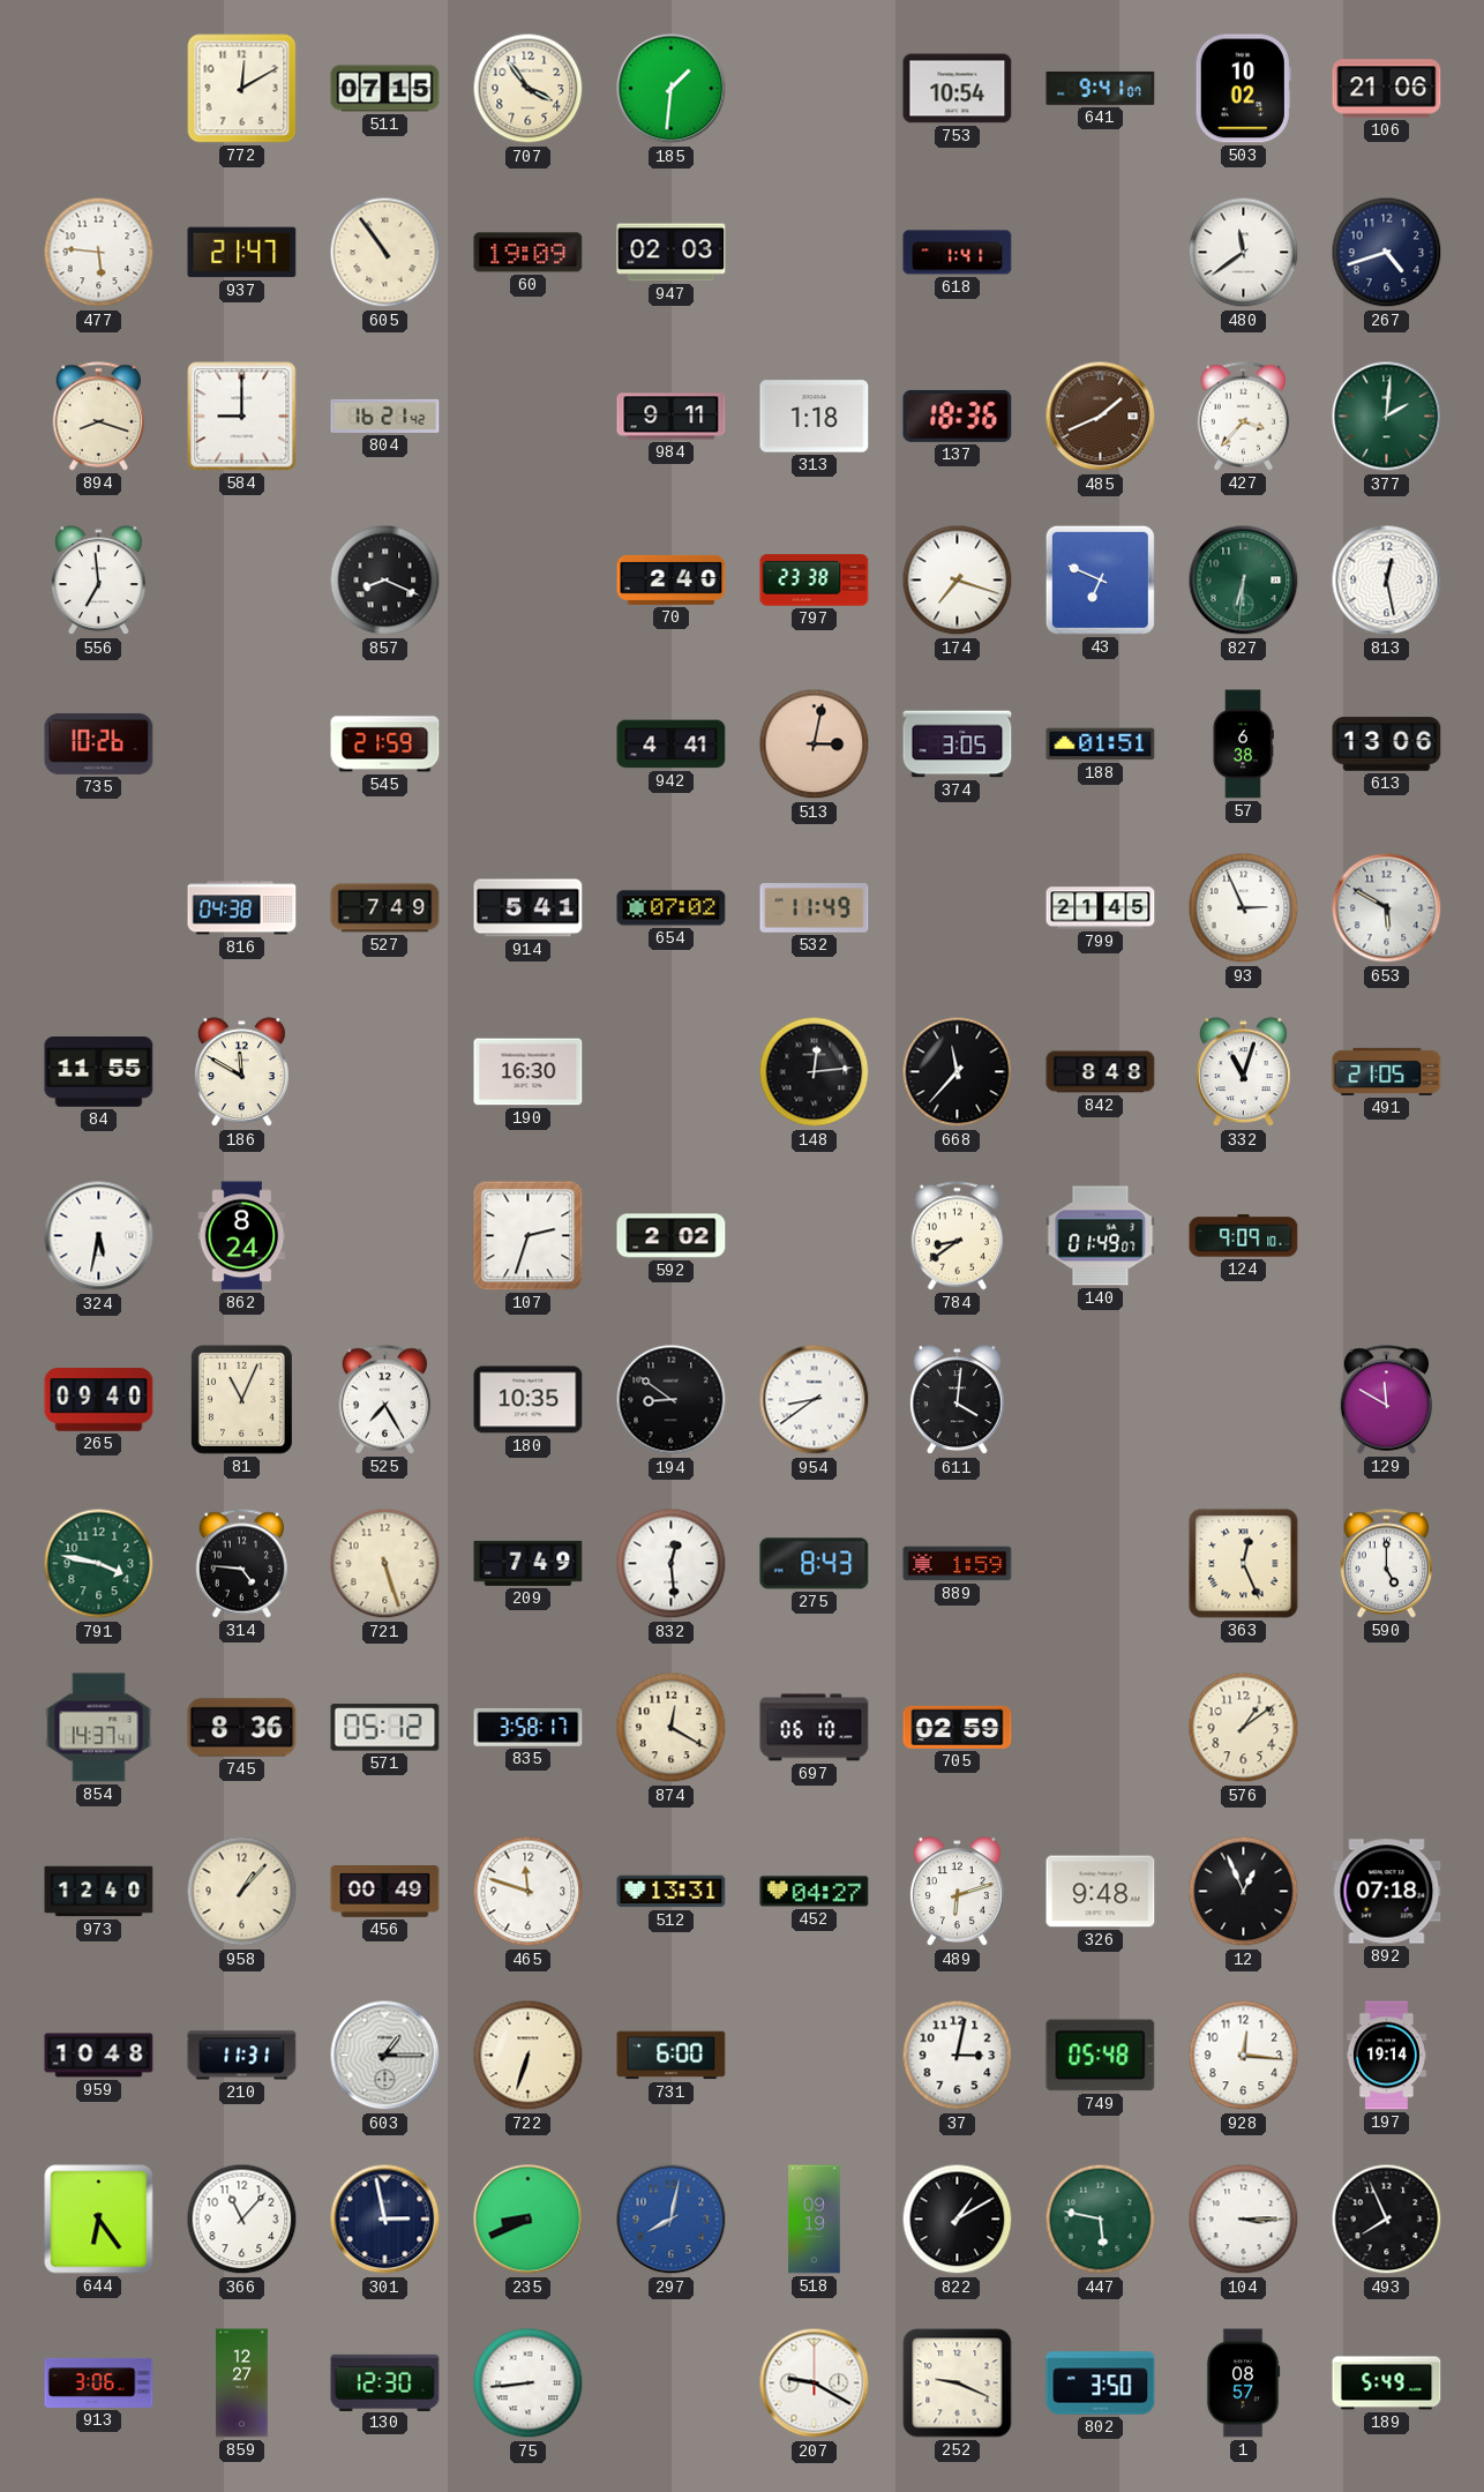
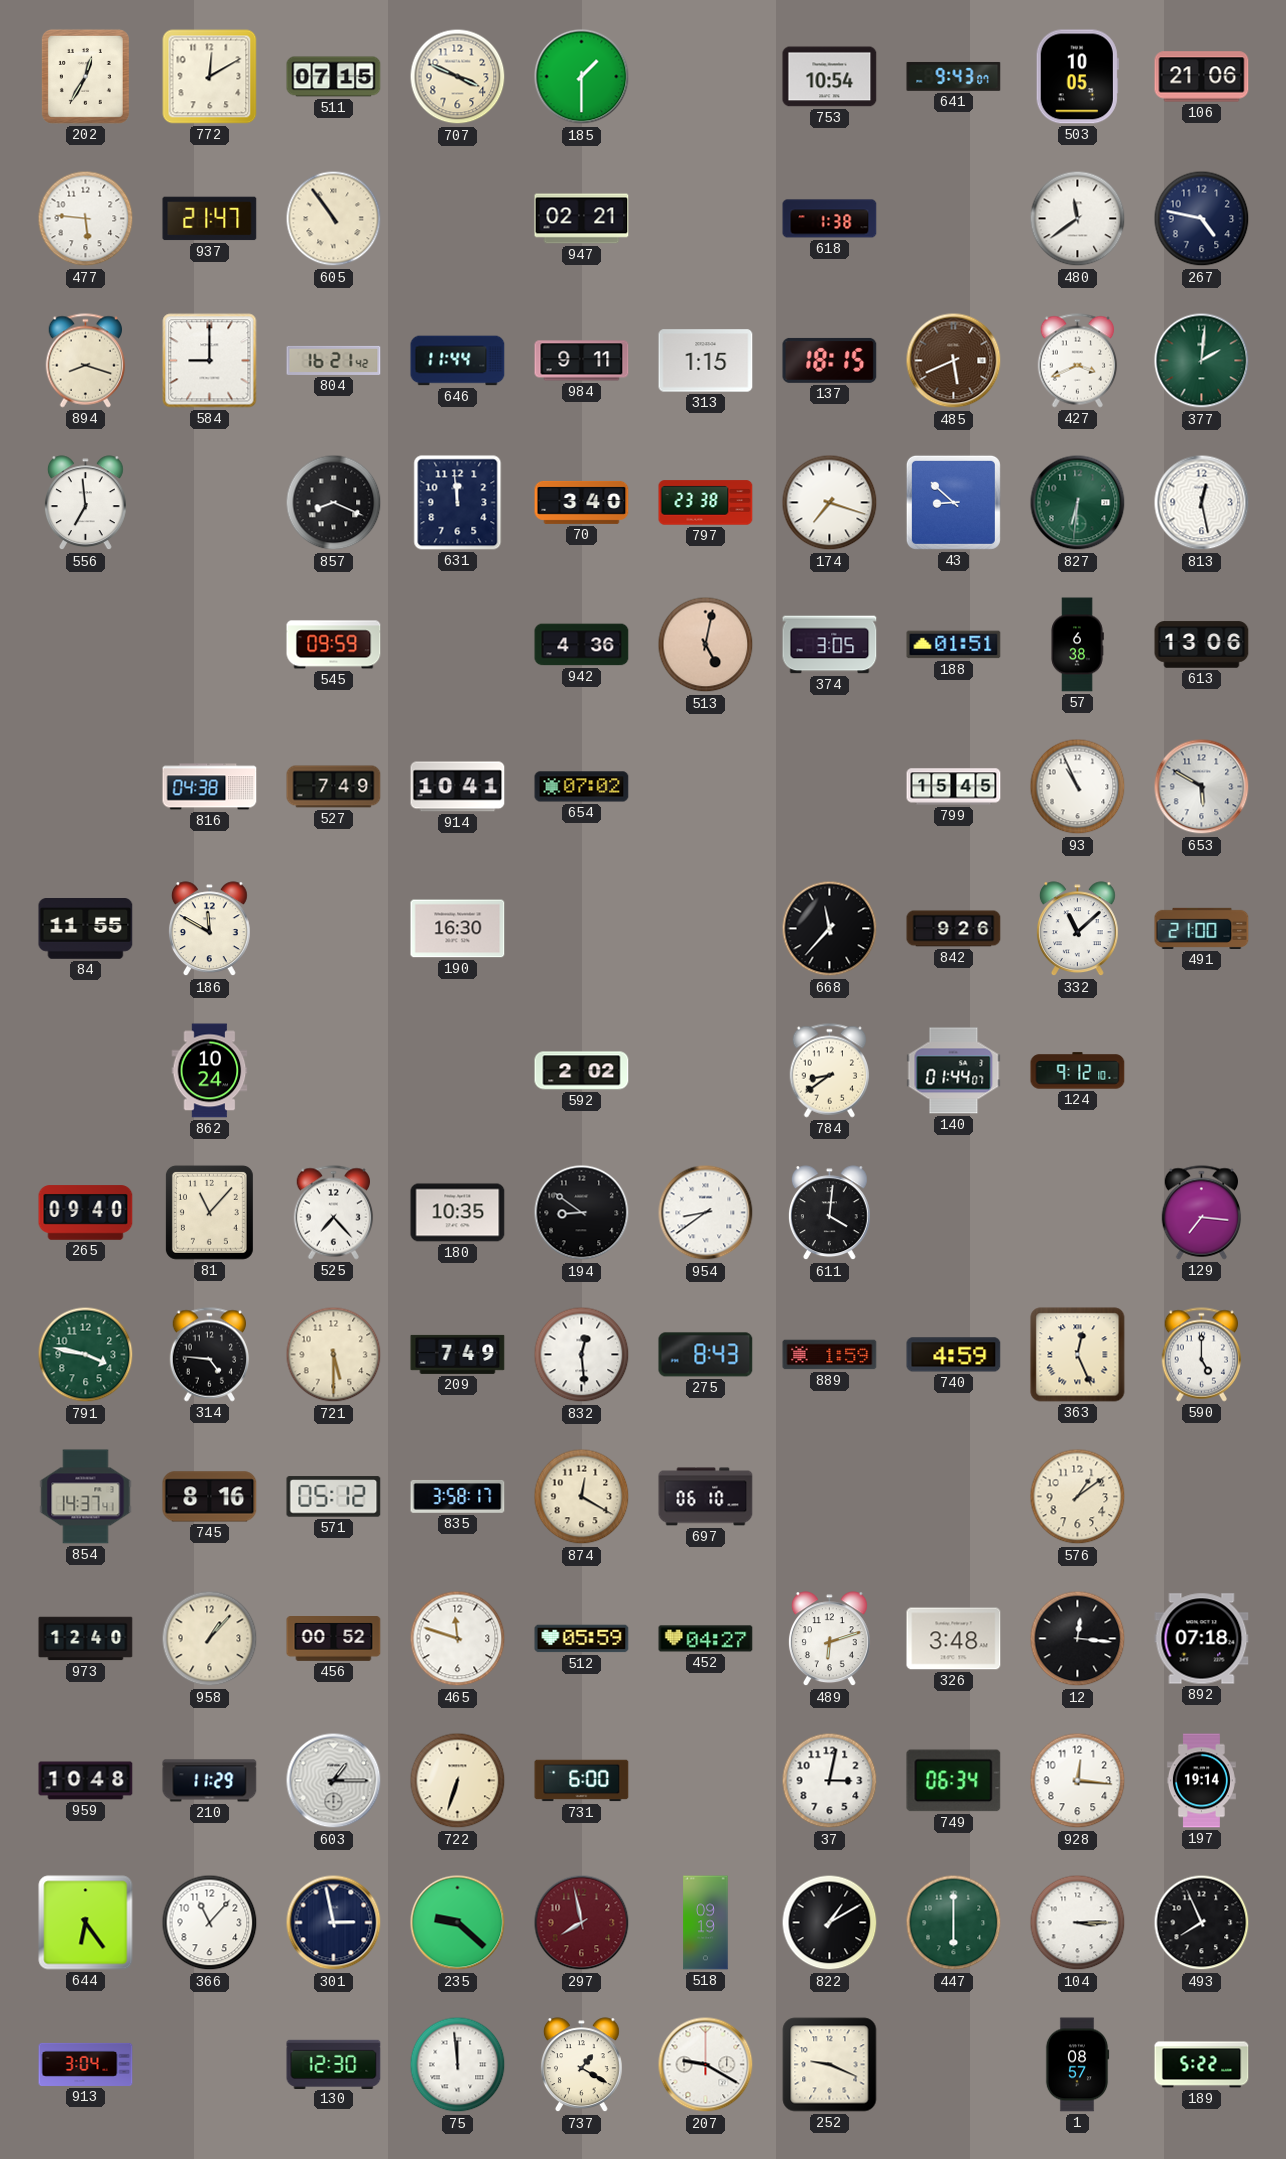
202: none -> 12:35
707: 3:54 -> 3:49
185: 1:31 -> 1:30
641: 9:41 -> 9:43
503: 10:02 -> 10:05
60: 19:09 -> none
947: 02:03 -> 02:21
618: 1:41 -> 1:38
267: 4:42 -> 4:47
646: none -> 11:44
313: 1:18 -> 1:15
137: 18:36 -> 18:15
485: 1:41 -> 5:41
427: 3:37 -> 3:41
631: none -> 11:59
70: 2:40 -> 3:40
43: 6:49 -> 8:52
735: 10:26 -> none
545: 21:59 -> 09:59
942: 4:41 -> 4:36
513: 3:02 -> 5:02
914: 5:41 -> 10:41
532: 11:49 -> none
799: 21:45 -> 15:45
93: 2:56 -> 10:56
148: 12:14 -> none
842: 8:48 -> 9:26
332: 11:03 -> 11:08
491: 21:05 -> 21:00
324: 5:32 -> none
862: 8:24 -> 10:24
107: 2:33 -> none
140: 01:49 -> 01:44
124: 9:09 -> 9:12
81: 11:04 -> 11:07
525: 7:25 -> 7:23
129: 11:50 -> 7:16
721: 5:27 -> 5:30
740: none -> 4:59
745: 8:36 -> 8:16
705: 02:59 -> none
456: 00:49 -> 00:52
512: 13:31 -> 05:59
326: 9:48 -> 3:48
12: 12:56 -> 12:16
210: 11:31 -> 11:29
749: 05:48 -> 06:34
235: 8:41 -> 9:22
297: 8:02 -> 7:58
297 dial: blue -> burgundy
447: 5:47 -> 6:00
913: 3:06 -> 3:04
859: 12:27 -> none
75: 8:44 -> 11:59
737: none -> 1:20
802: 3:50 -> none
189: 5:49 -> 5:22
